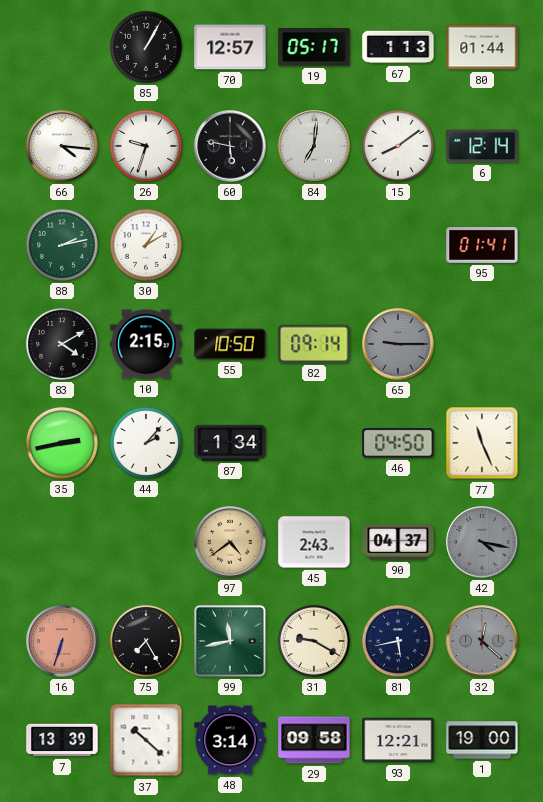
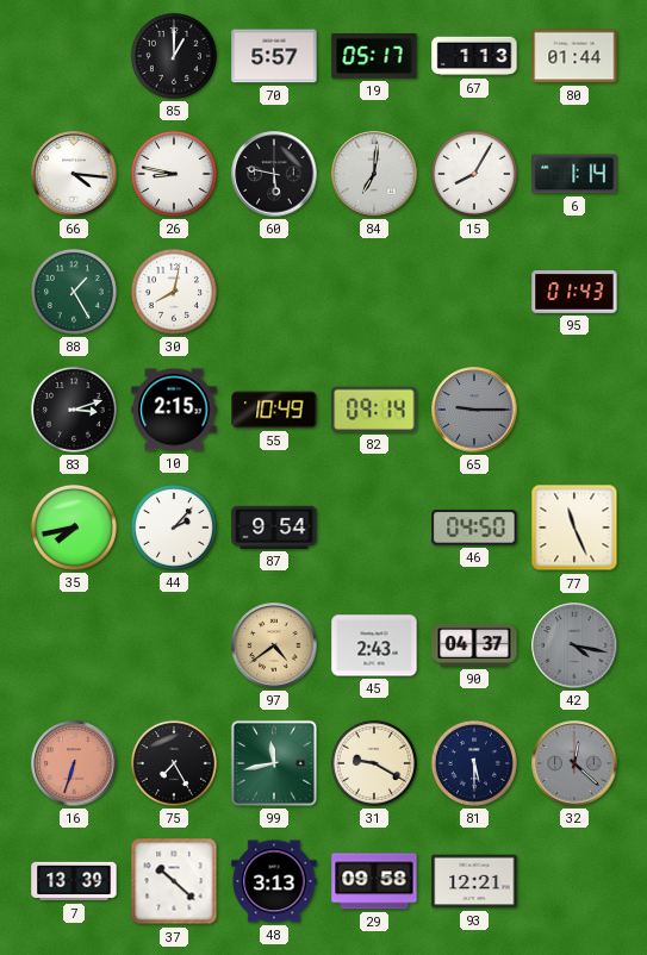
85: 1:05 -> 1:00
70: 12:57 -> 5:57
26: 9:33 -> 8:47
15: 8:09 -> 8:05
6: 12:14 -> 1:14
88: 2:13 -> 1:25
30: 1:10 -> 8:02
95: 01:41 -> 01:43
83: 4:10 -> 3:12
55: 10:50 -> 10:49
35: 2:43 -> 7:43
87: 1:34 -> 9:54
81: 5:43 -> 5:30
48: 3:14 -> 3:13
1: 19:00 -> none
